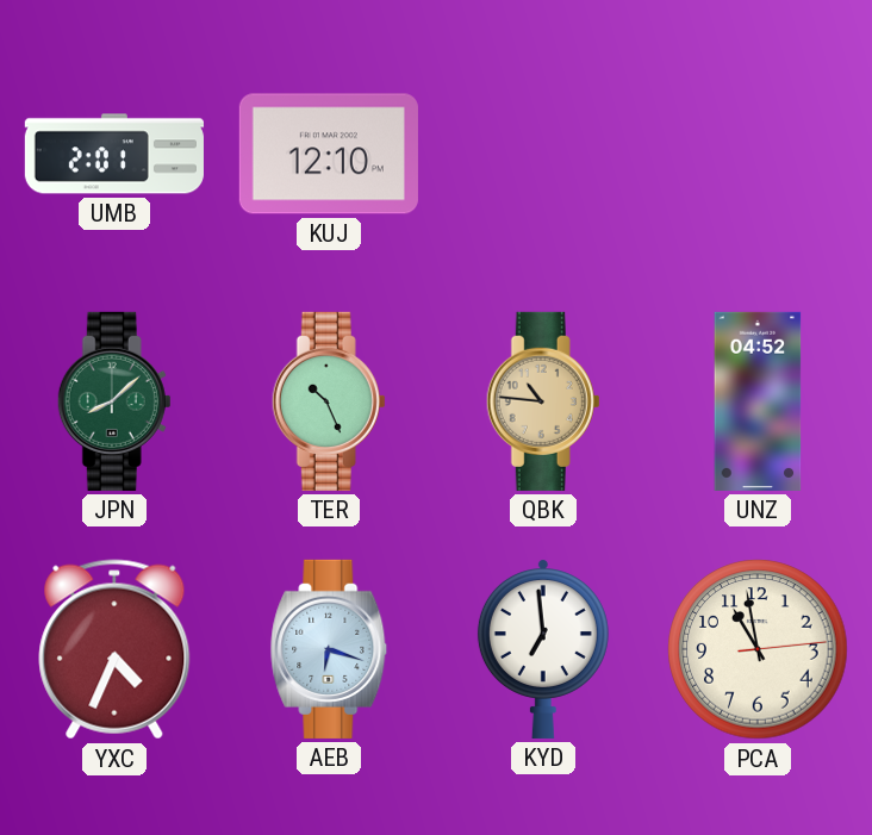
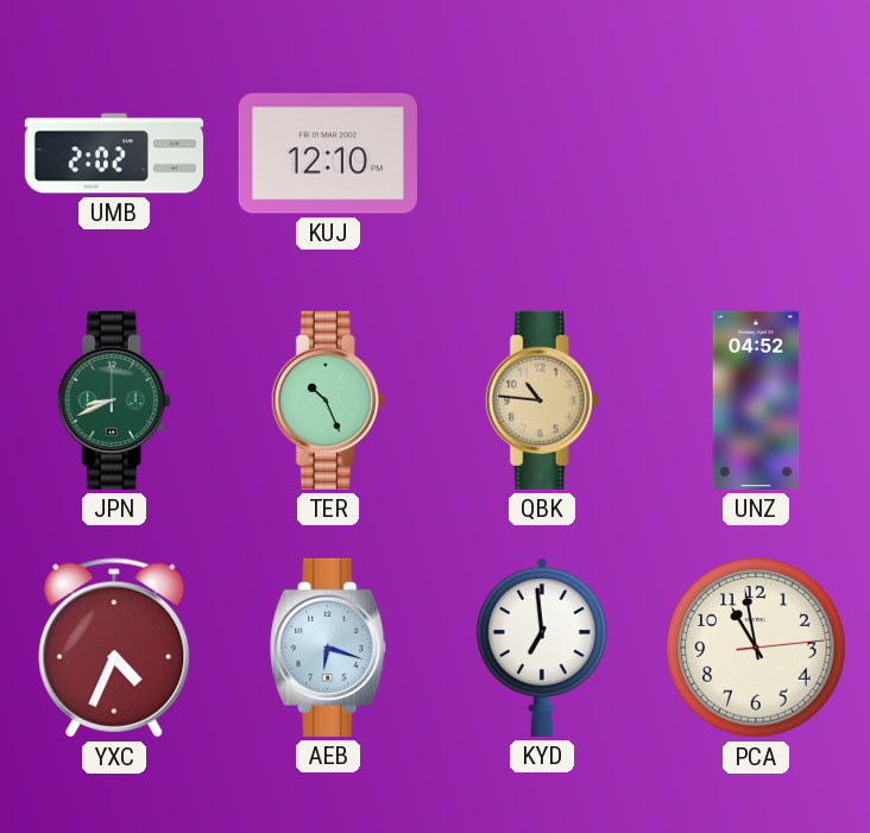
UMB: 2:01 -> 2:02
JPN: 8:08 -> 8:41
